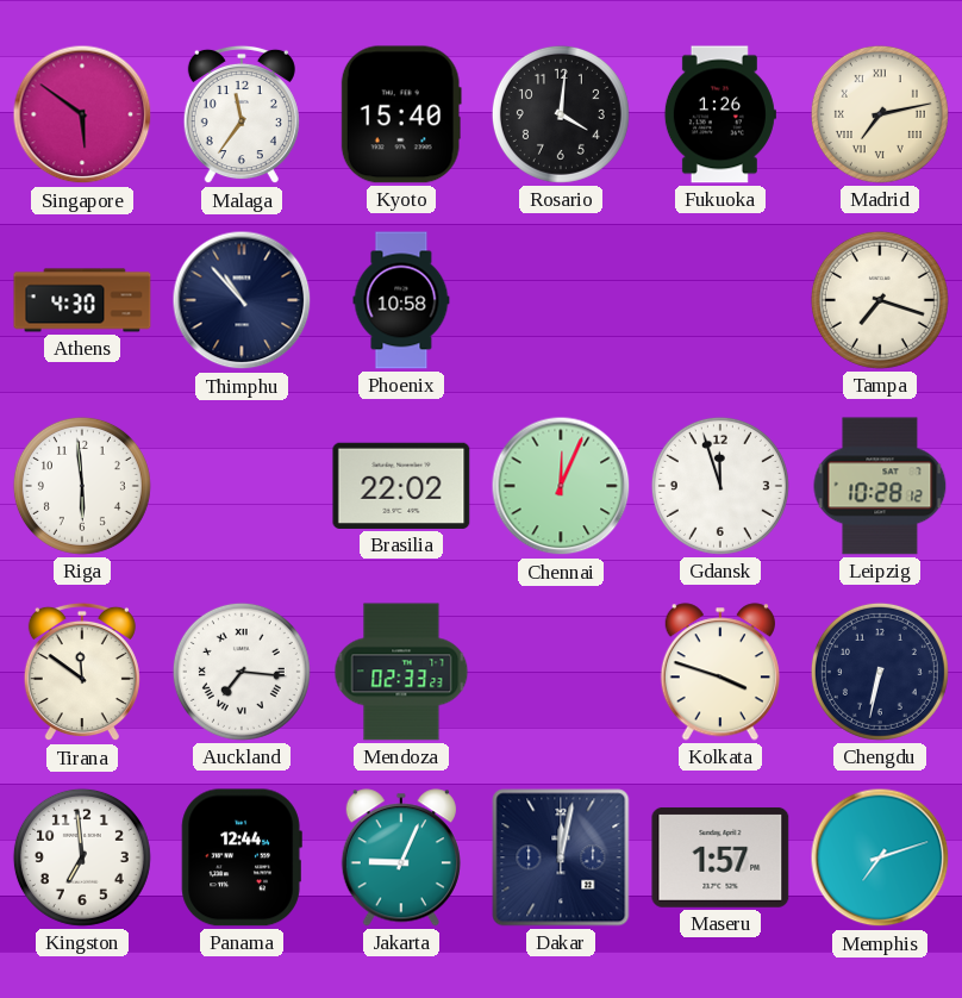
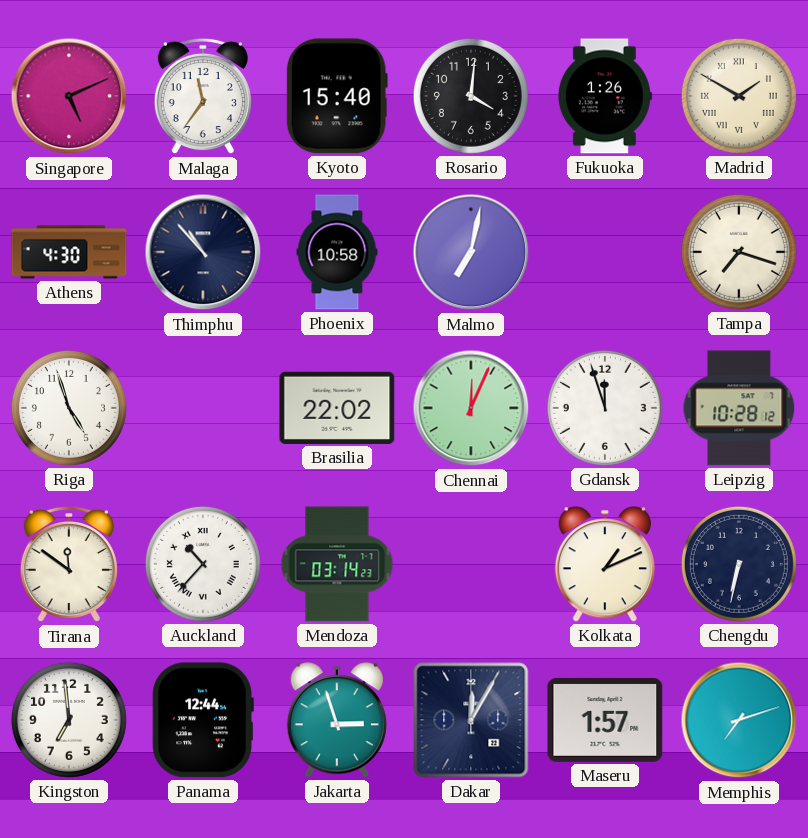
Singapore: 5:51 -> 5:11
Madrid: 7:13 -> 1:50
Malmo: none -> 7:02
Riga: 5:59 -> 4:57
Auckland: 7:16 -> 10:37
Mendoza: 02:33 -> 03:14
Kolkata: 3:48 -> 1:11
Jakarta: 9:04 -> 2:57
Dakar: 12:02 -> 12:05
